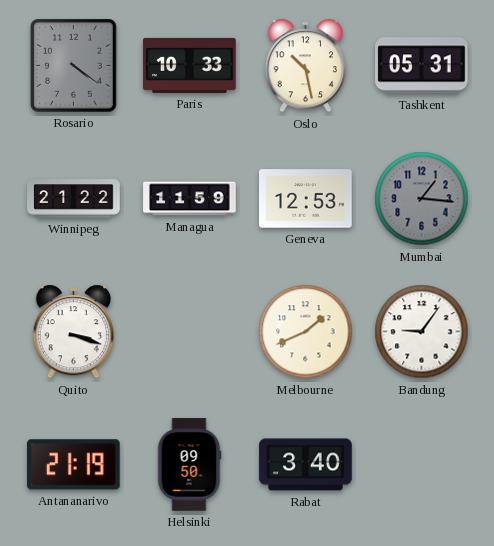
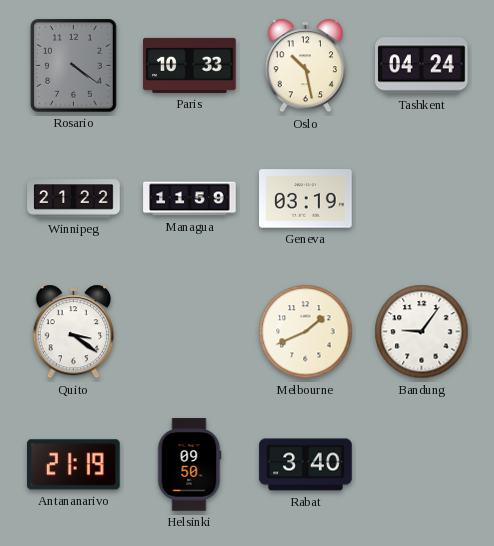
Tashkent: 05:31 -> 04:24
Geneva: 12:53 -> 03:19
Mumbai: 1:16 -> none
Quito: 3:18 -> 3:21
